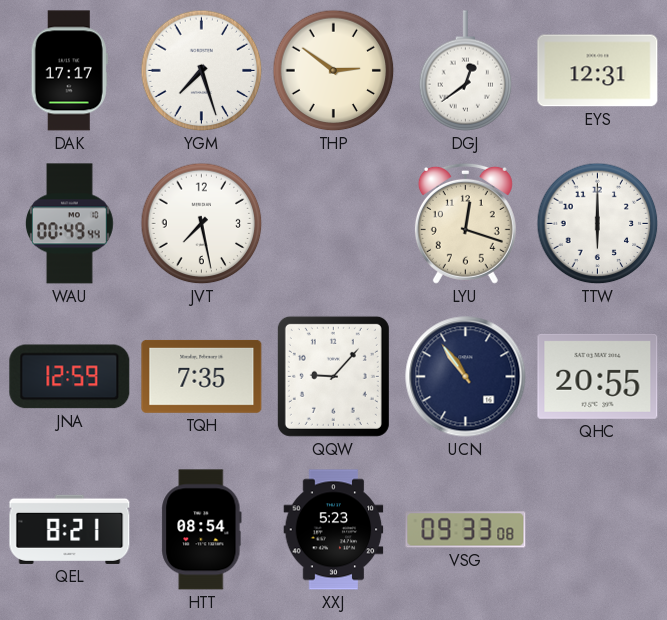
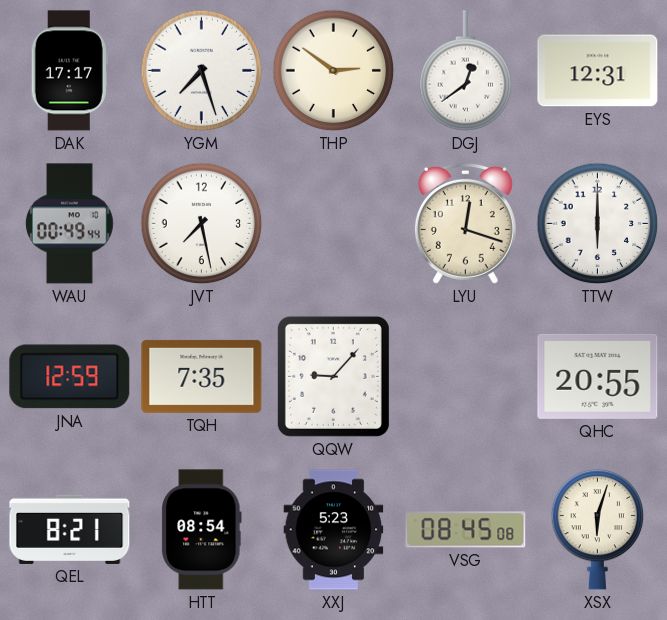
UCN: 10:54 -> none
VSG: 09:33 -> 08:45
XSX: none -> 6:03
